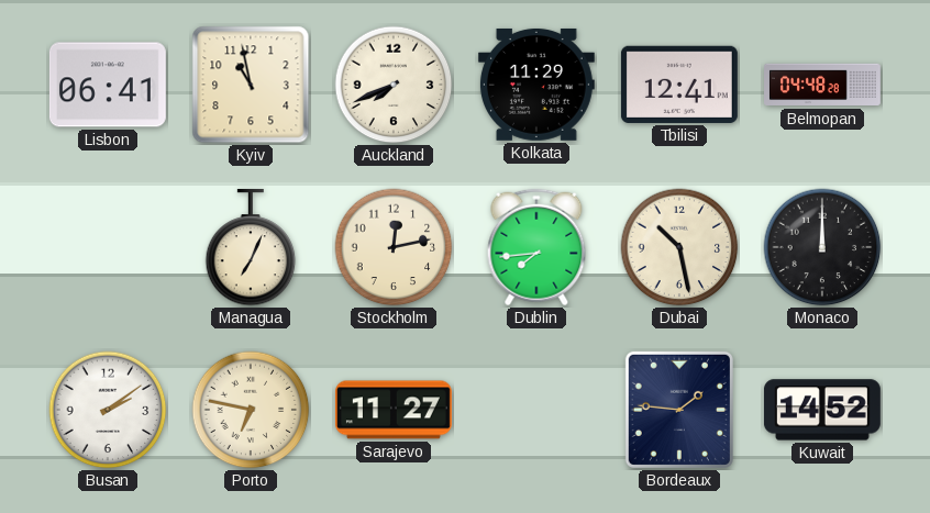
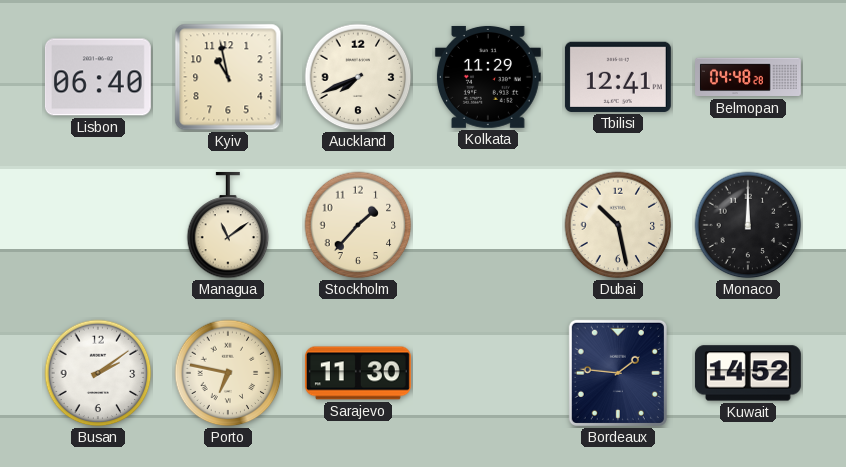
Lisbon: 06:41 -> 06:40
Managua: 7:04 -> 11:09
Stockholm: 12:13 -> 1:37
Dublin: 7:44 -> none
Sarajevo: 11:27 -> 11:30
